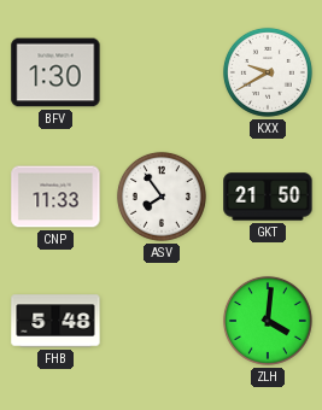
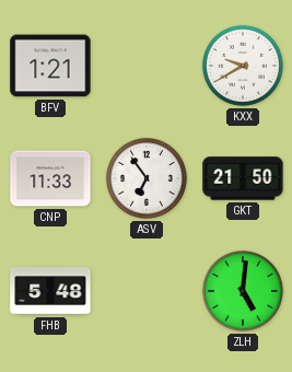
BFV: 1:30 -> 1:21
ASV: 7:54 -> 6:54
ZLH: 4:01 -> 5:01
